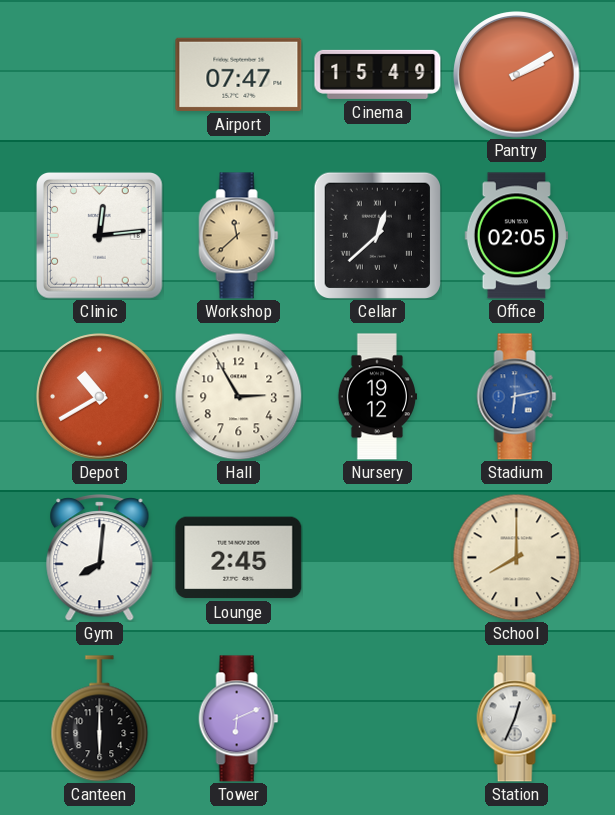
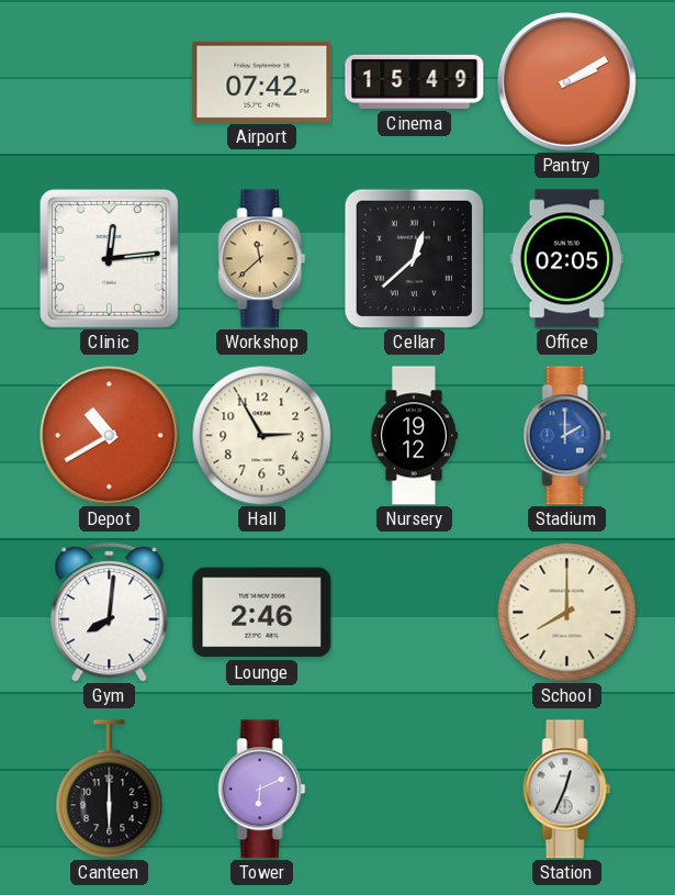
Airport: 07:47 -> 07:42
Stadium: 6:13 -> 2:00
Lounge: 2:45 -> 2:46
